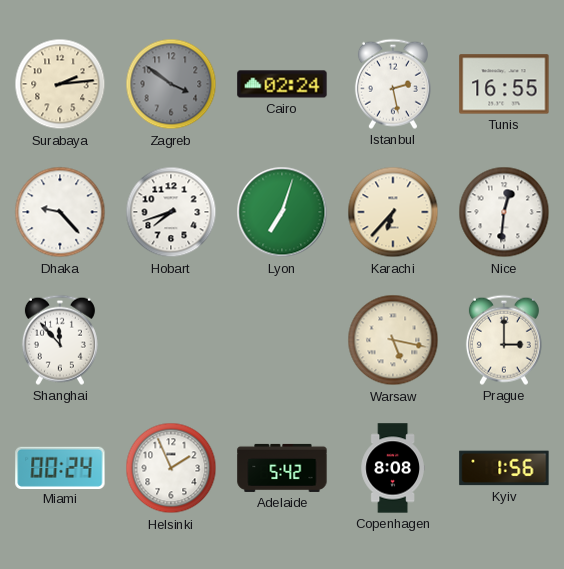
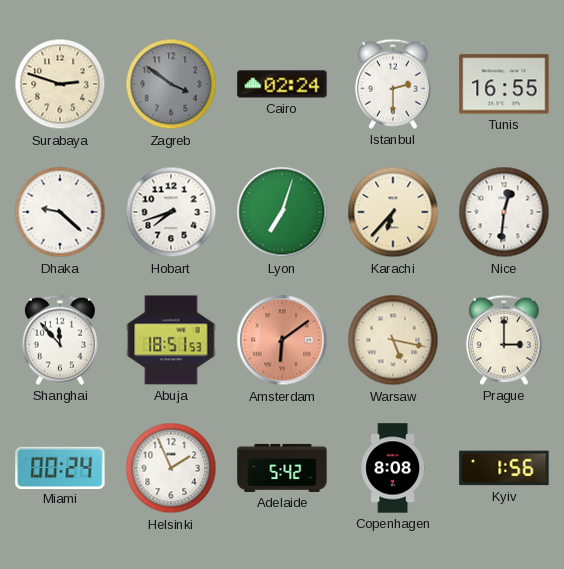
Surabaya: 2:14 -> 2:48
Istanbul: 2:28 -> 2:30
Dhaka: 9:23 -> 9:22
Abuja: none -> 18:51
Amsterdam: none -> 6:09
